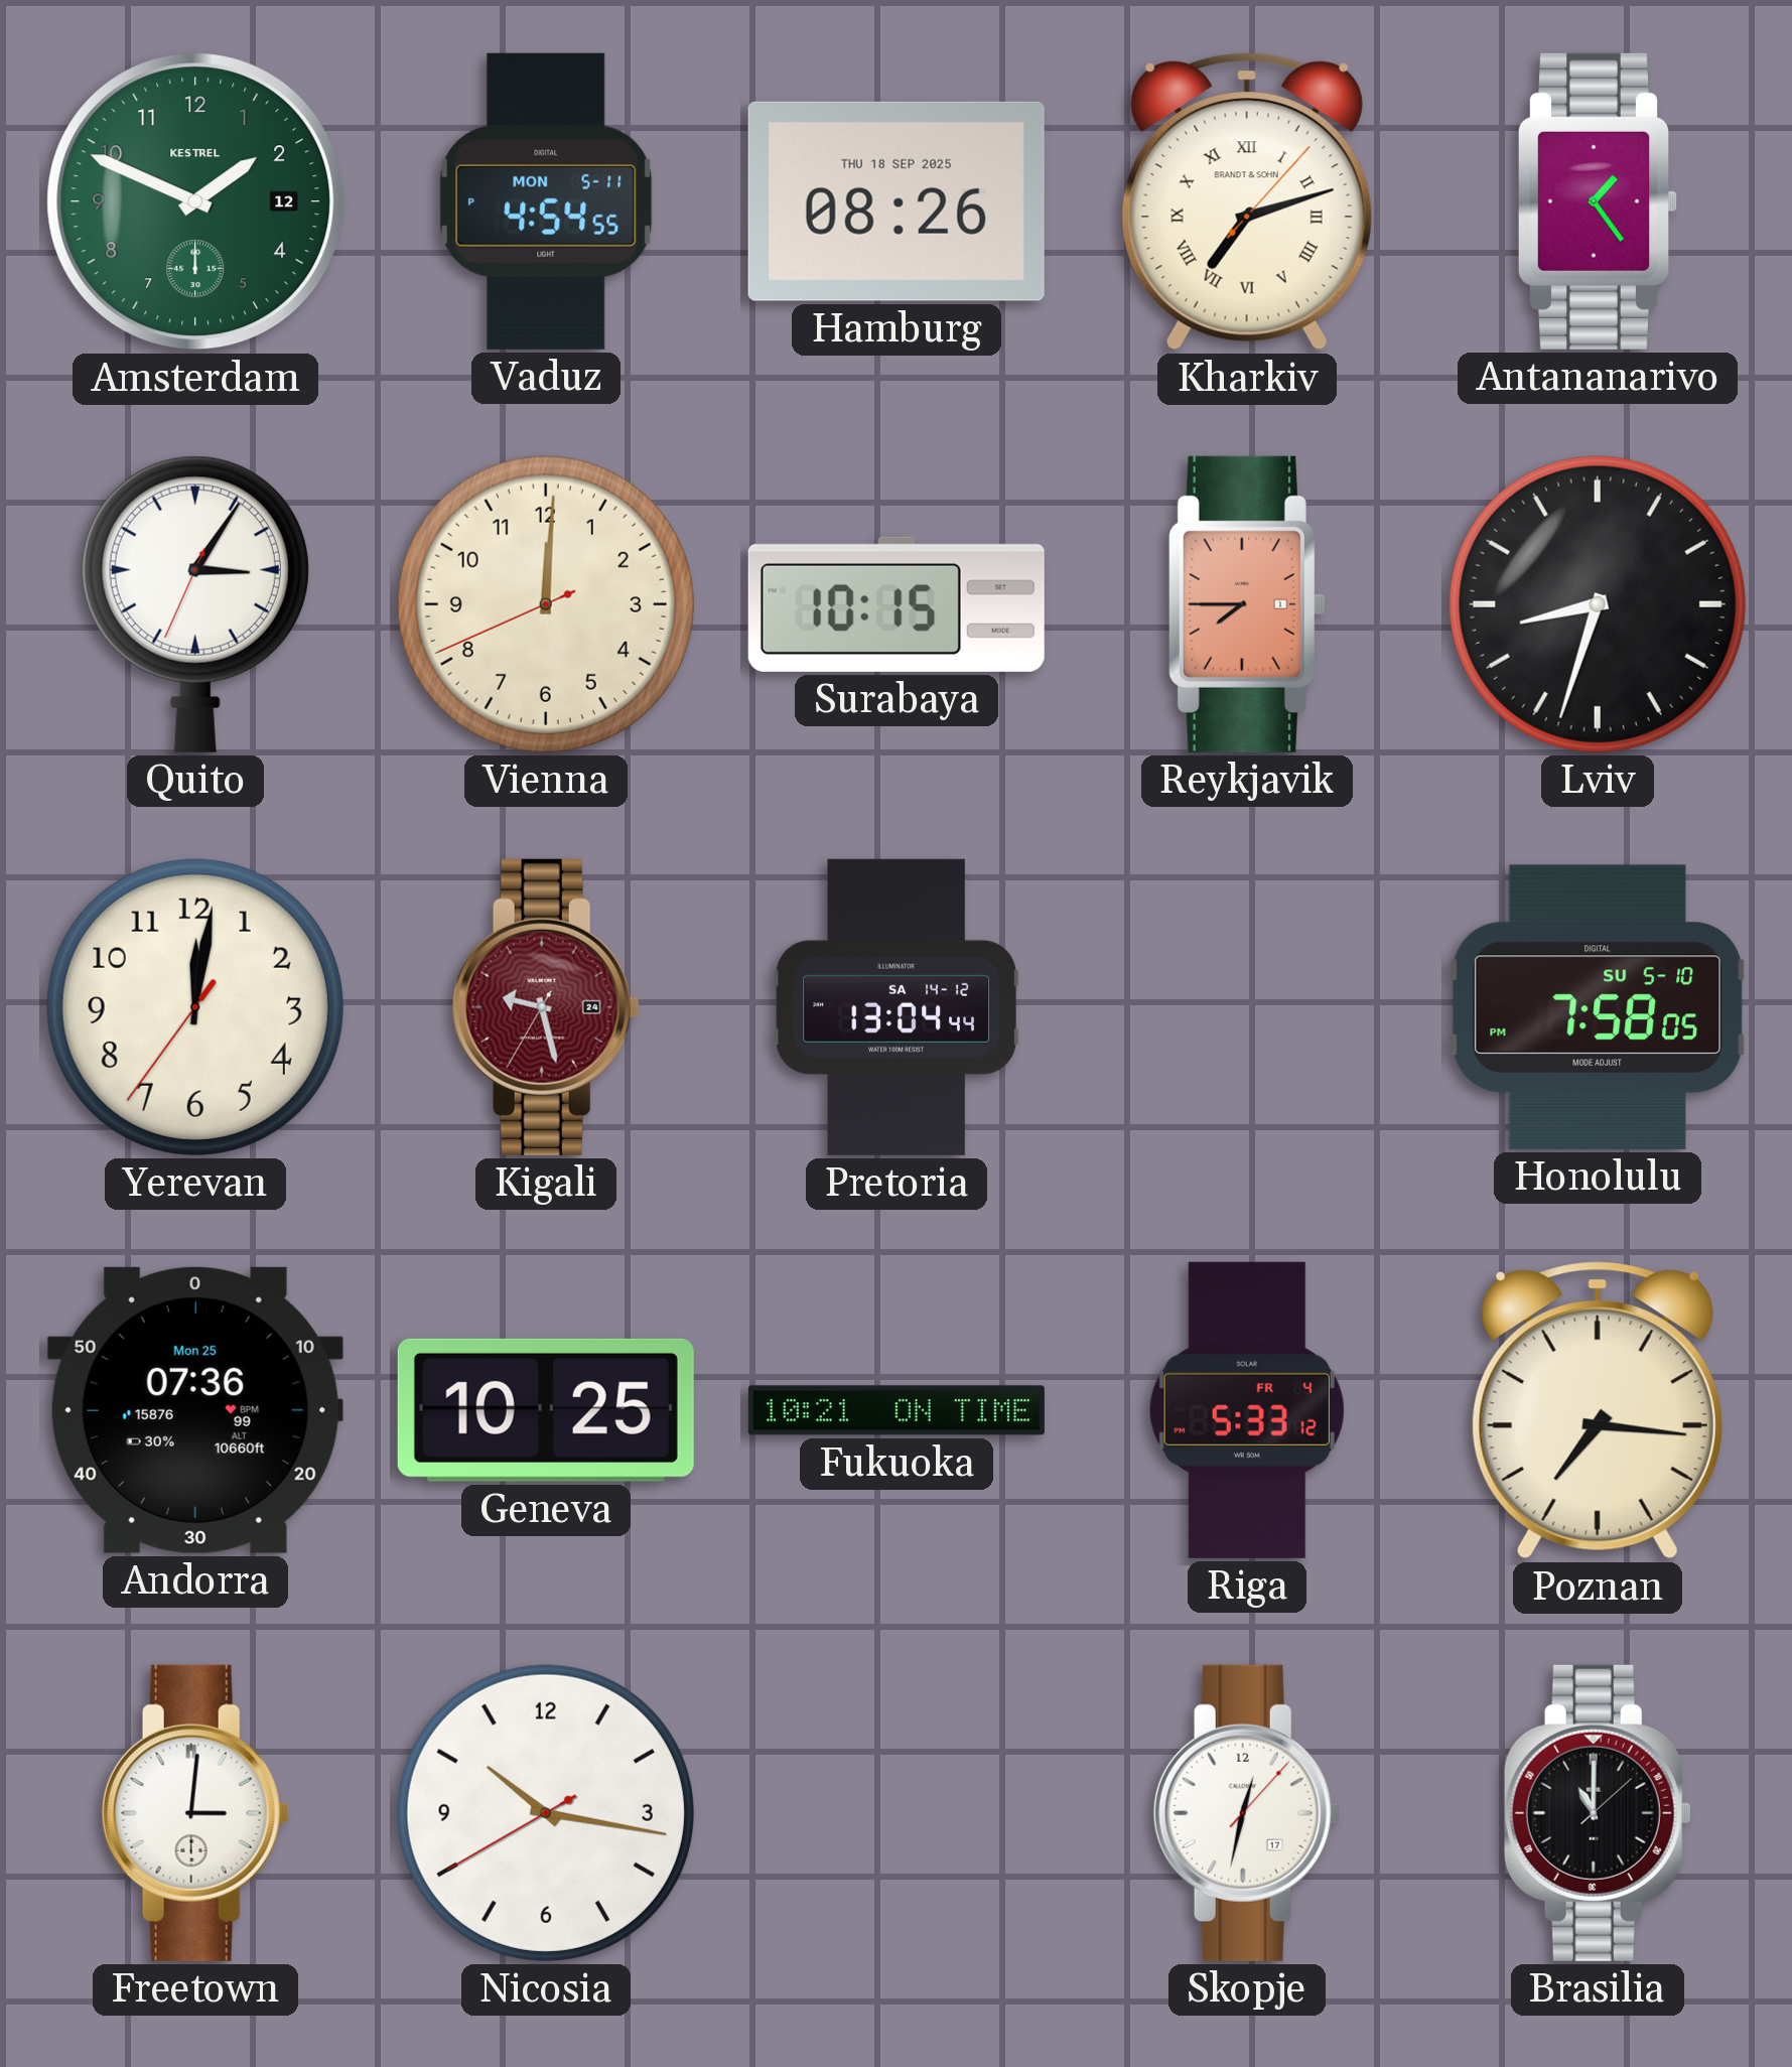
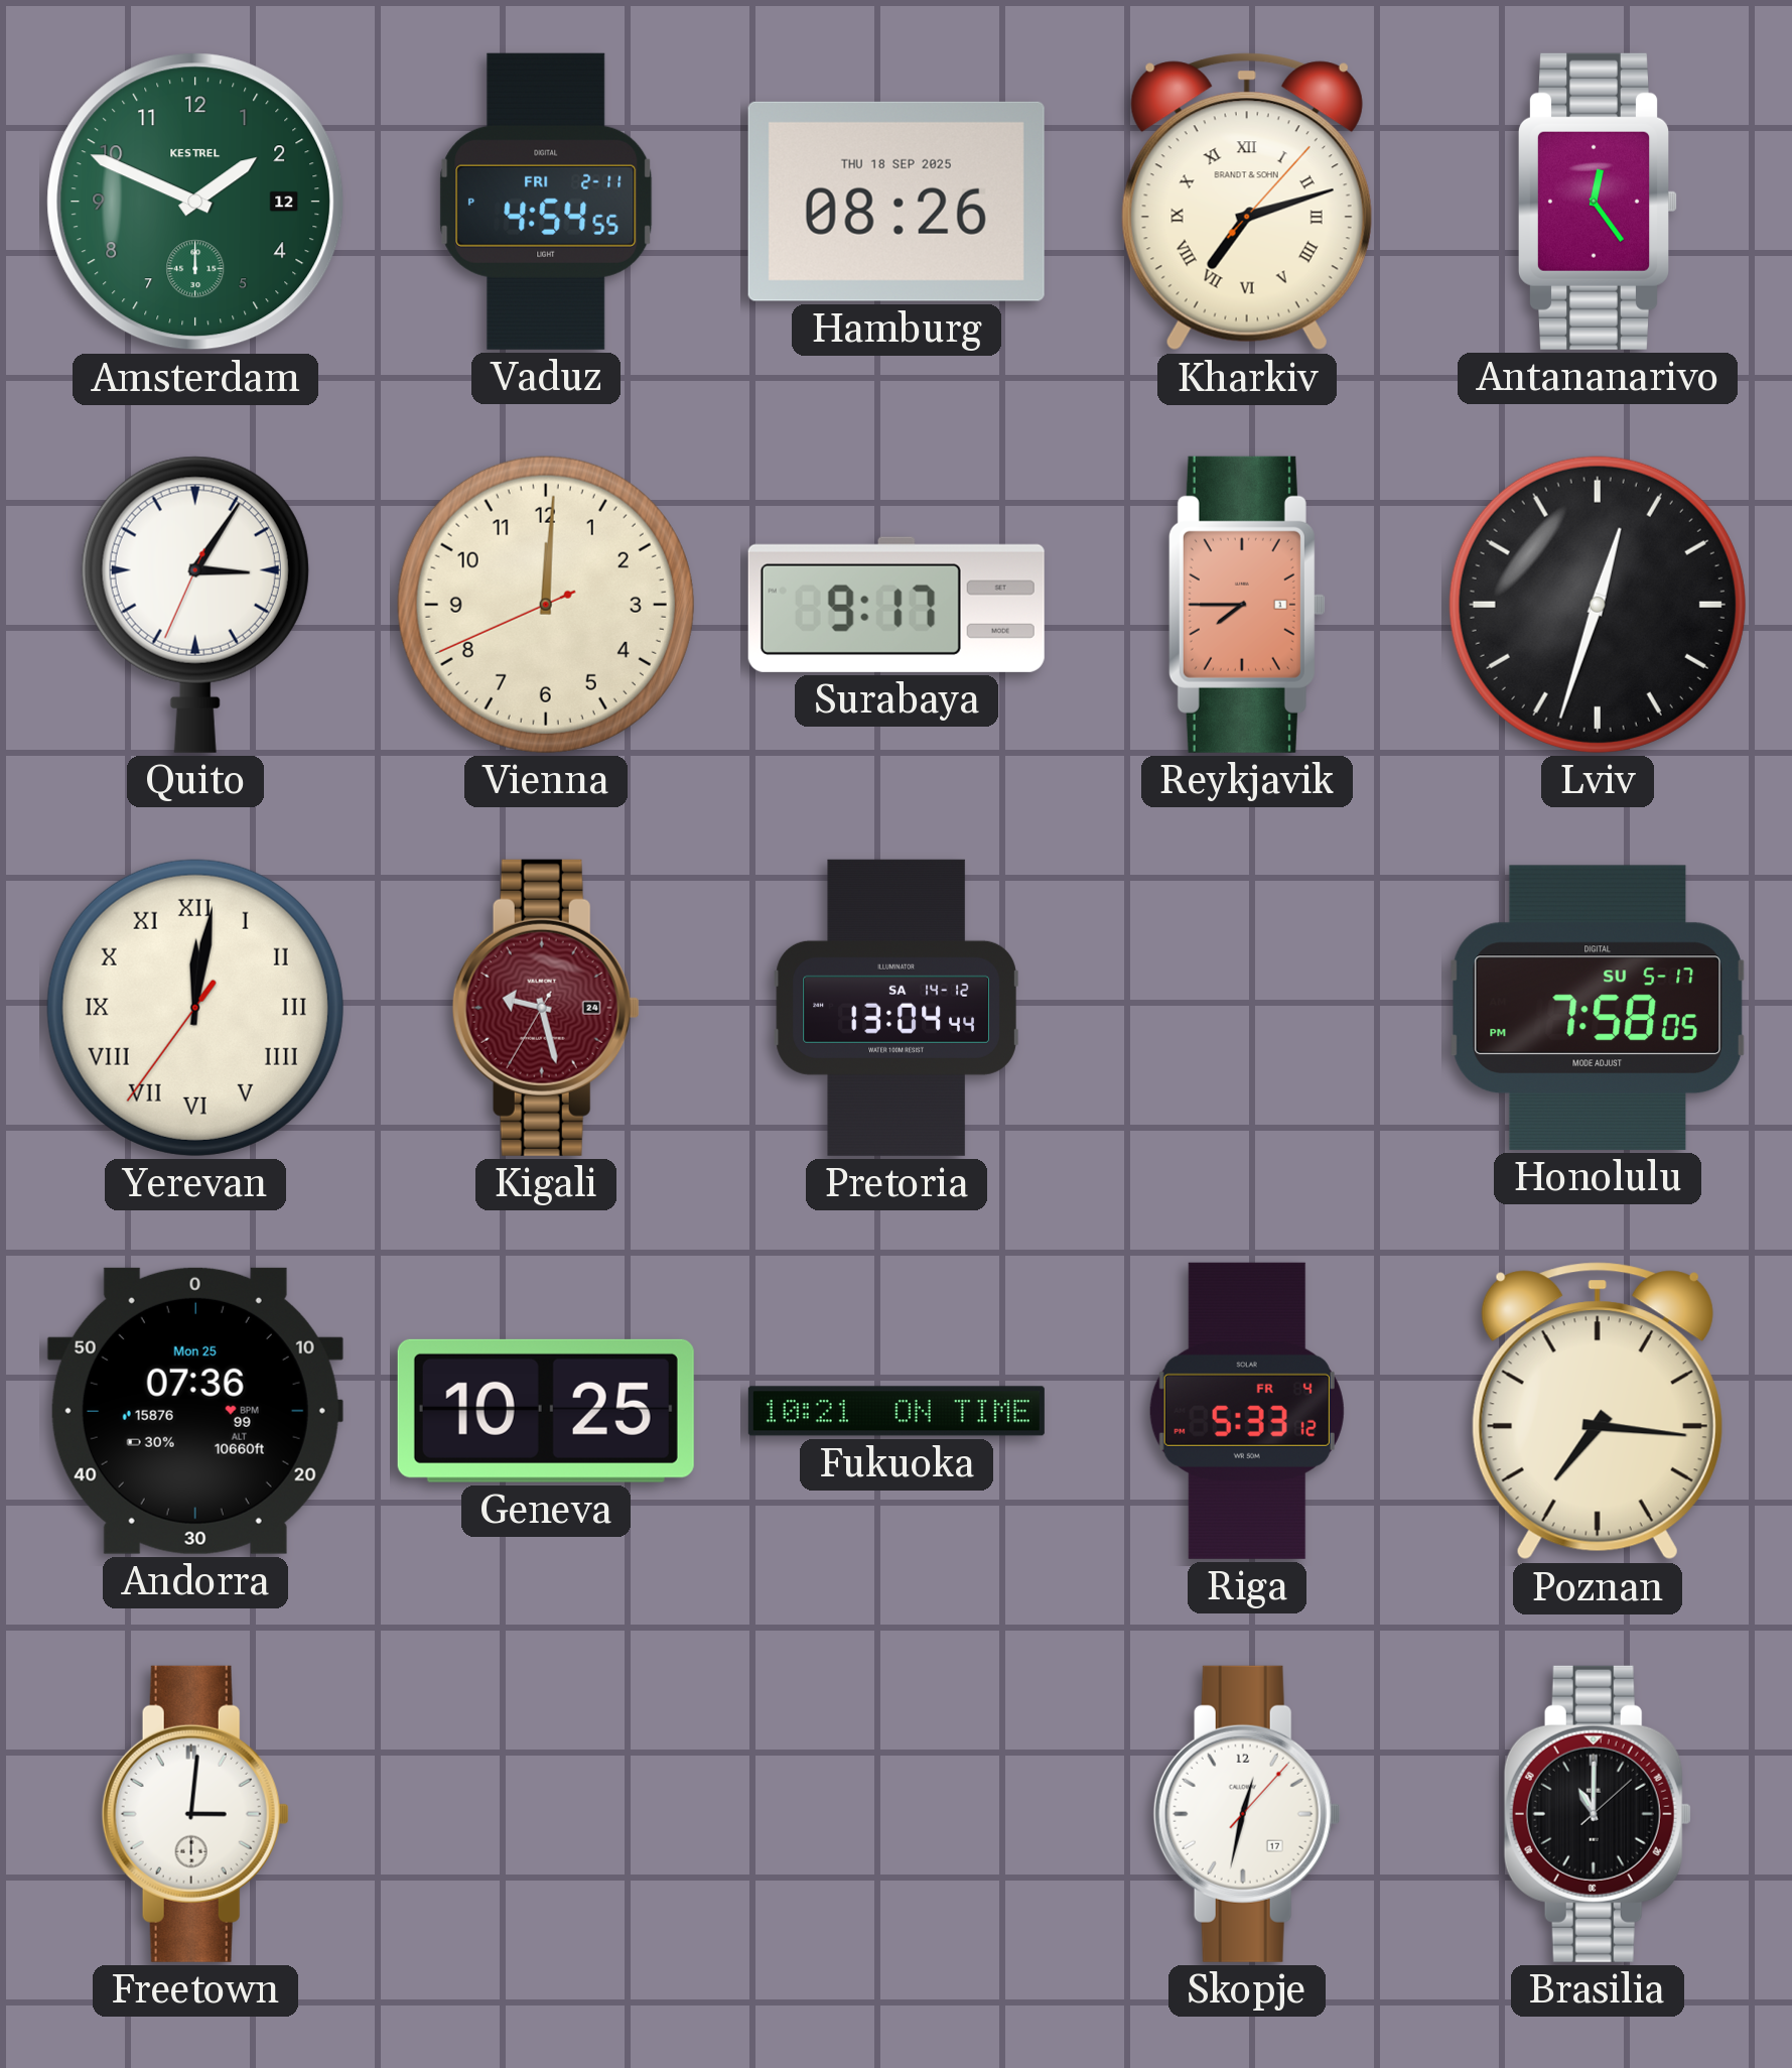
Vaduz date: MON 5-11 -> FRI 2-11
Antananarivo: 1:24 -> 12:24
Surabaya: 10:15 -> 9:17
Lviv: 8:33 -> 12:33
Yerevan numerals: Arabic -> Roman
Honolulu date: SU 5-10 -> SU 5-17
Nicosia: 10:16 -> none
